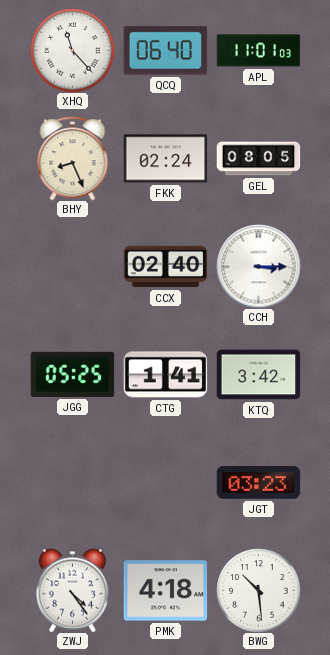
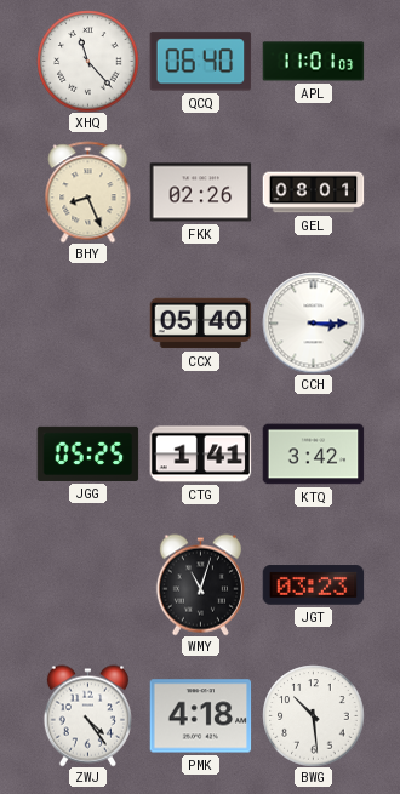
FKK: 02:24 -> 02:26
GEL: 08:05 -> 08:01
CCX: 02:40 -> 05:40
WMY: none -> 11:03
